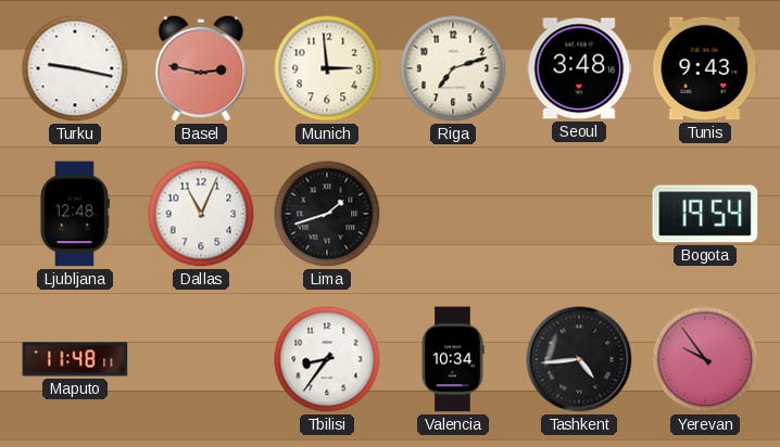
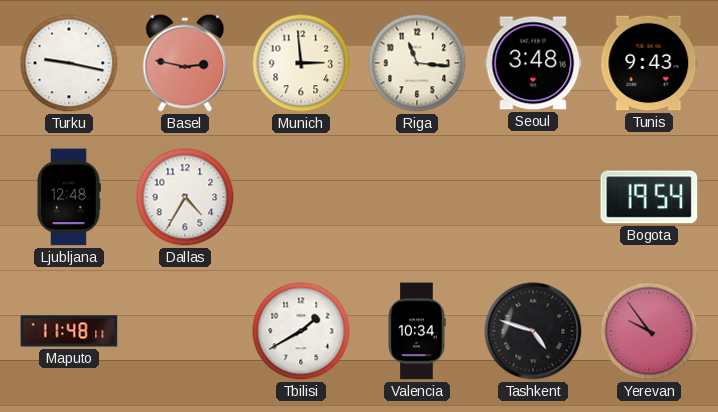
Riga: 7:12 -> 11:16
Dallas: 11:04 -> 4:35
Lima: 1:42 -> none
Tbilisi: 8:36 -> 1:40
Tashkent: 4:44 -> 4:48
